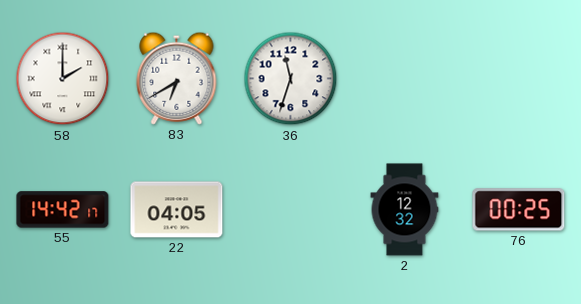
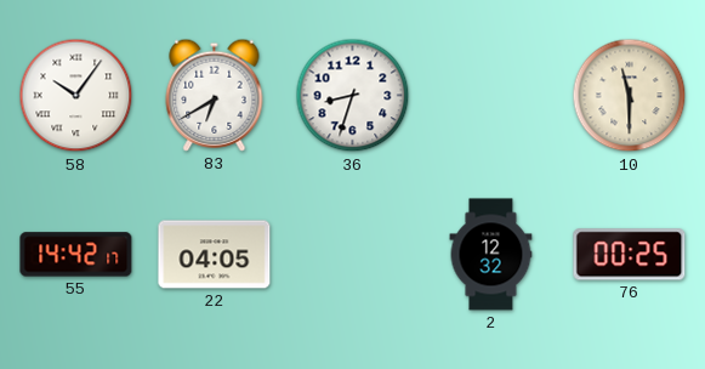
58: 2:00 -> 10:06
36: 11:33 -> 8:33
10: none -> 11:30
